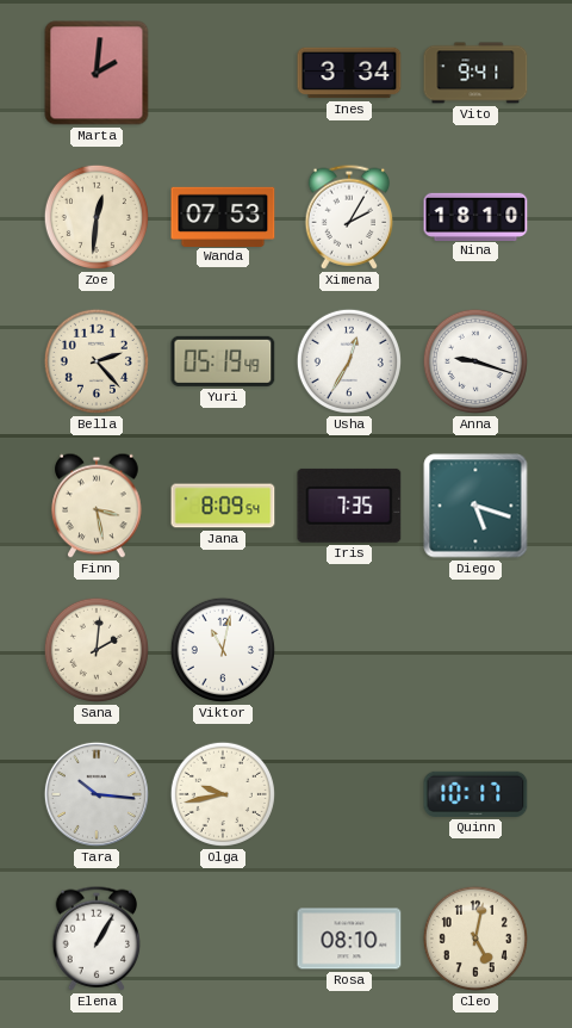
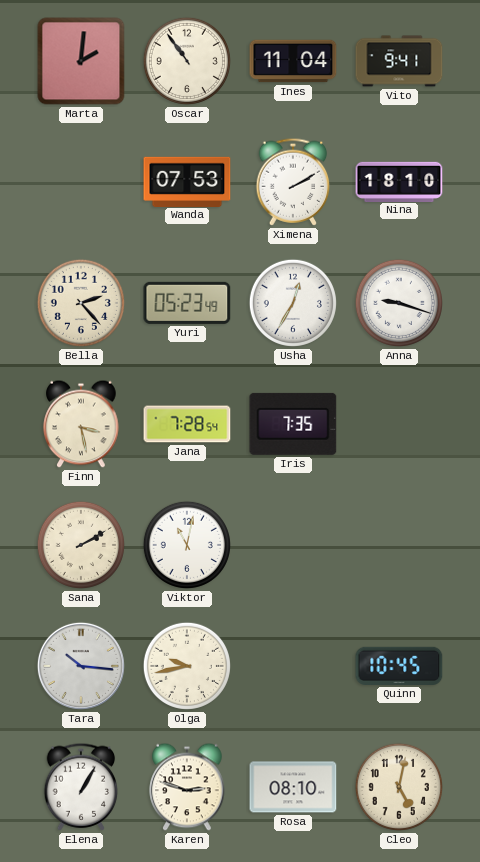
Oscar: none -> 10:54
Ines: 3:34 -> 11:04
Zoe: 12:31 -> none
Ximena: 2:05 -> 2:10
Yuri: 05:19 -> 05:23
Jana: 8:09 -> 7:28
Diego: 5:18 -> none
Sana: 2:01 -> 2:10
Quinn: 10:17 -> 10:45
Karen: none -> 2:48
